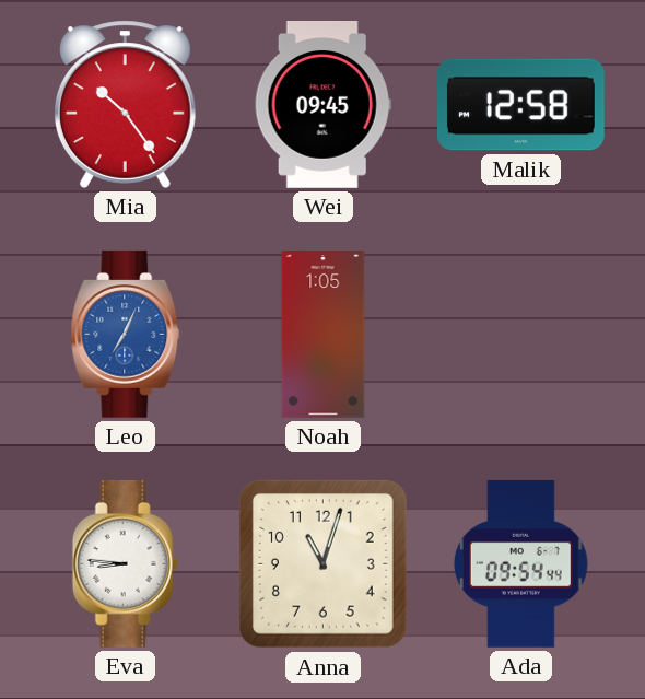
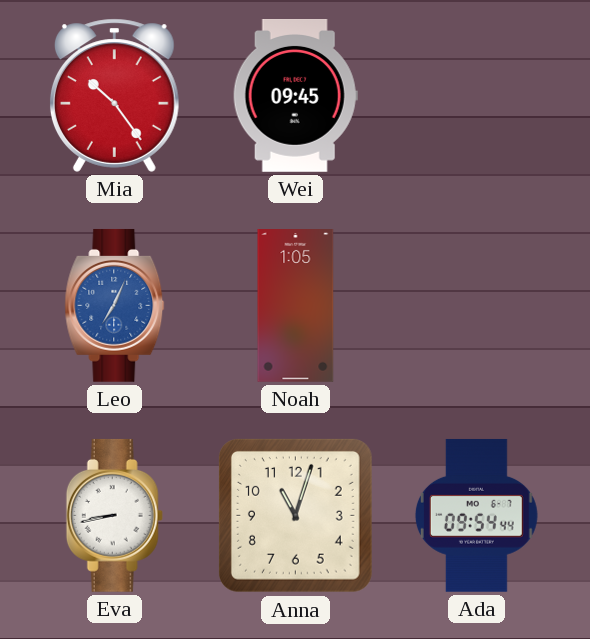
Malik: 12:58 -> none
Eva: 8:46 -> 8:43
